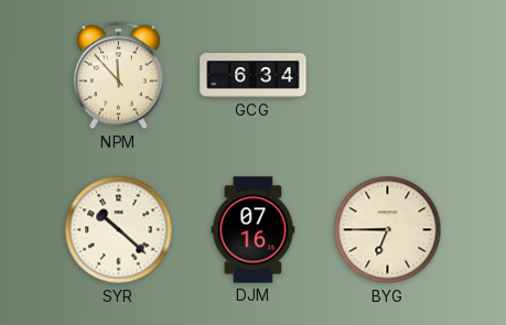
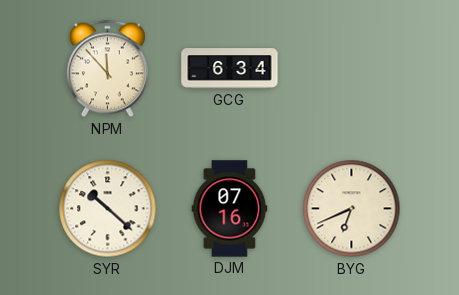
BYG: 6:45 -> 6:41
